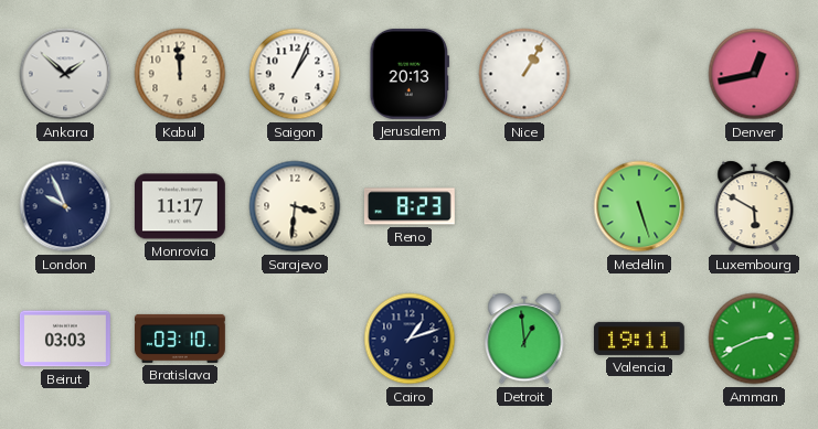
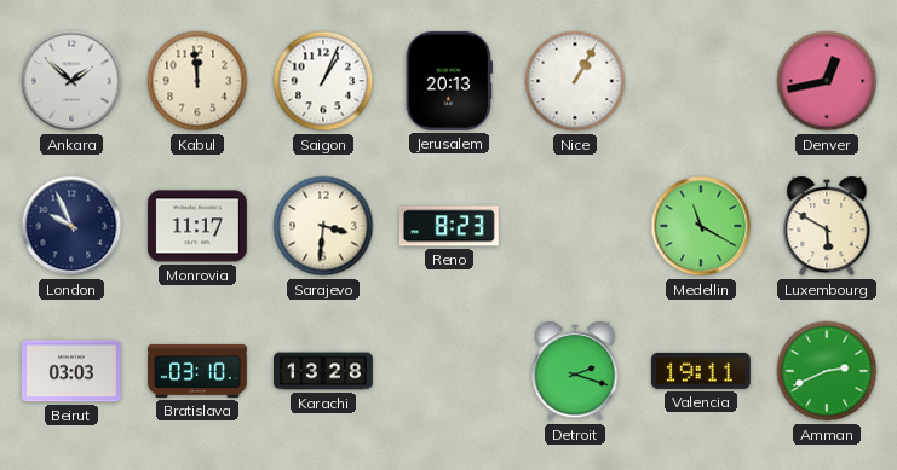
Medellin: 5:27 -> 11:20
Karachi: none -> 13:28
Cairo: 1:12 -> none
Detroit: 12:59 -> 2:18
